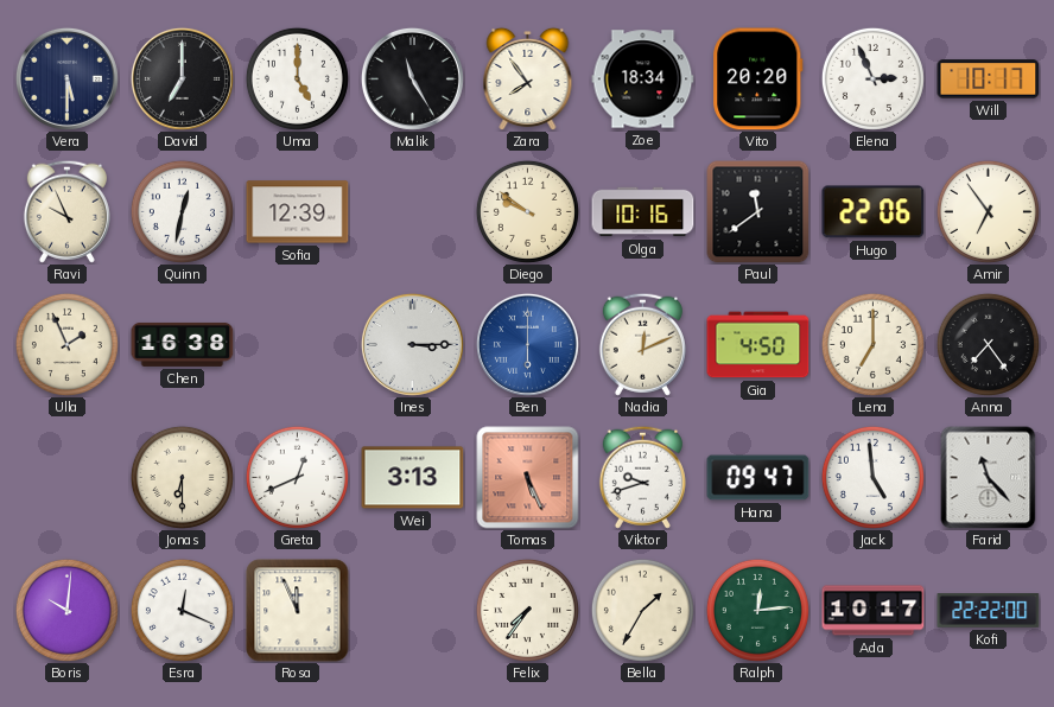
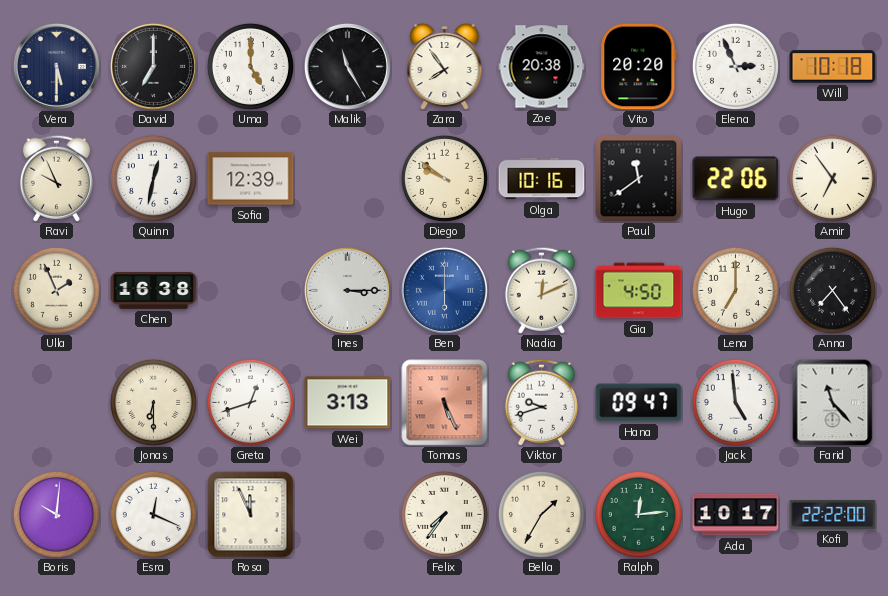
Zoe: 18:34 -> 20:38
Will: 10:17 -> 10:18
Greta: 12:41 -> 12:42
